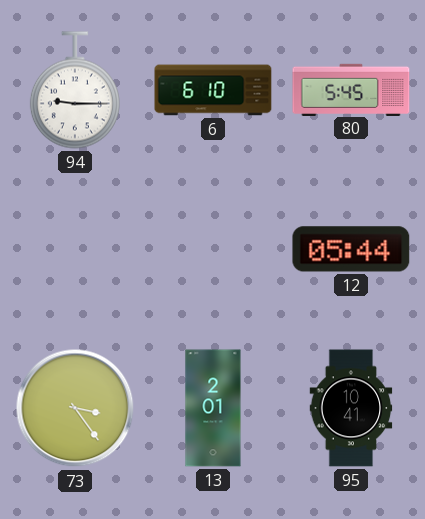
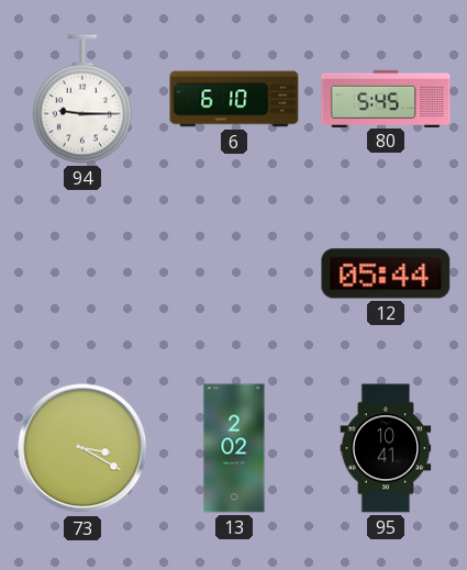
73: 3:24 -> 3:20
13: 2:01 -> 2:02
